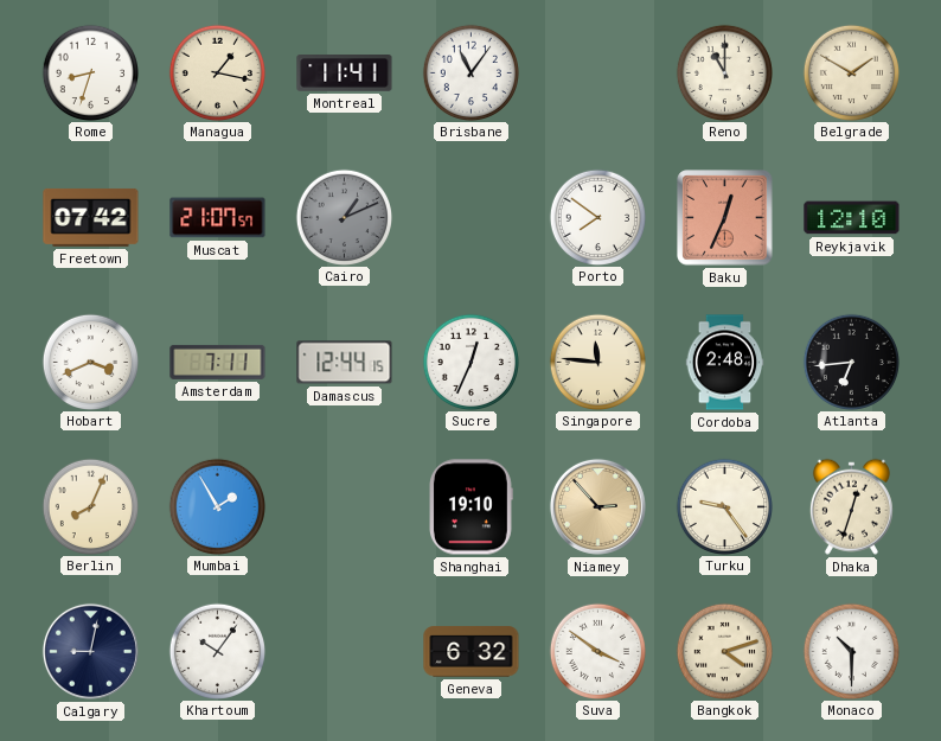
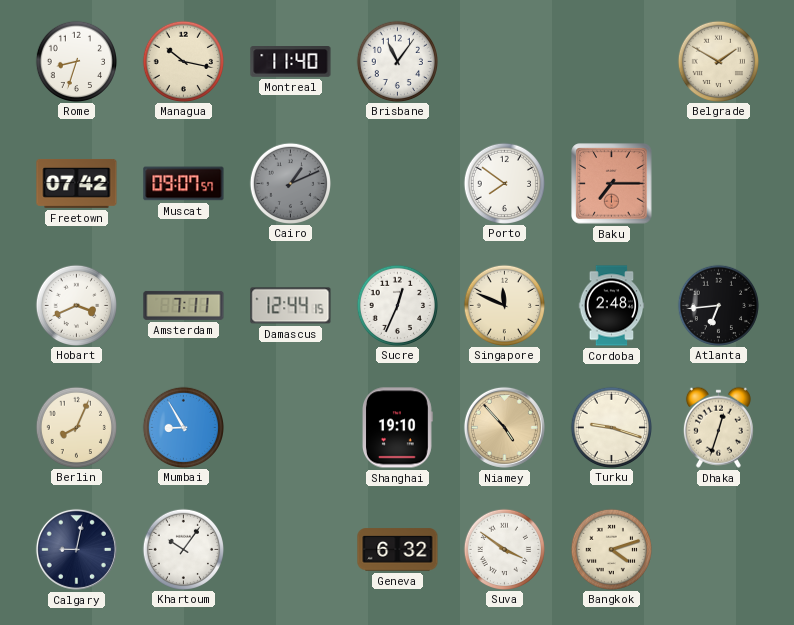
Managua: 1:17 -> 10:17
Montreal: 11:41 -> 11:40
Reno: 11:00 -> none
Muscat: 21:07 -> 09:07
Baku: 12:34 -> 7:15
Reykjavik: 12:10 -> none
Singapore: 11:46 -> 11:49
Mumbai: 1:55 -> 8:55
Niamey: 2:53 -> 4:53
Turku: 9:24 -> 9:18
Monaco: 10:30 -> none
